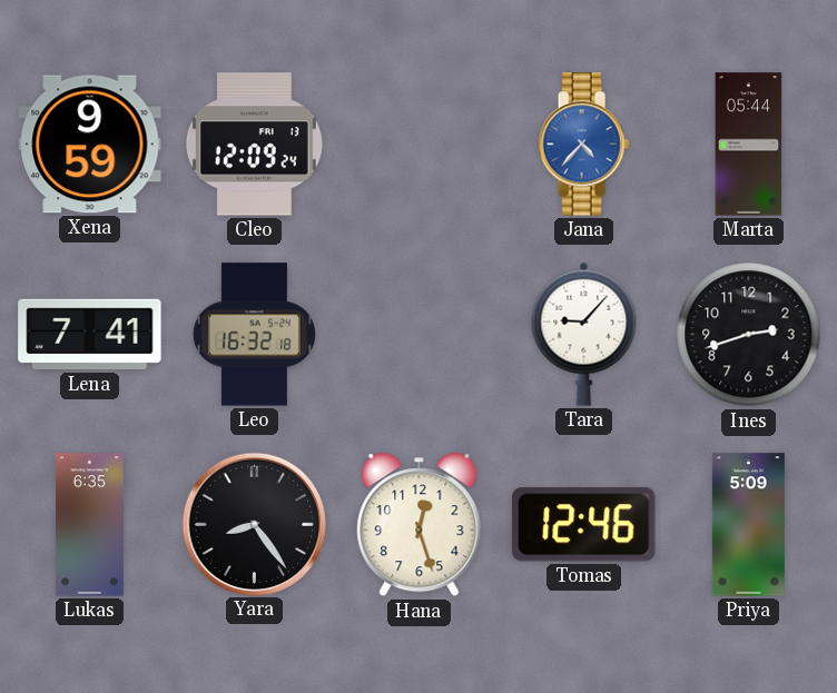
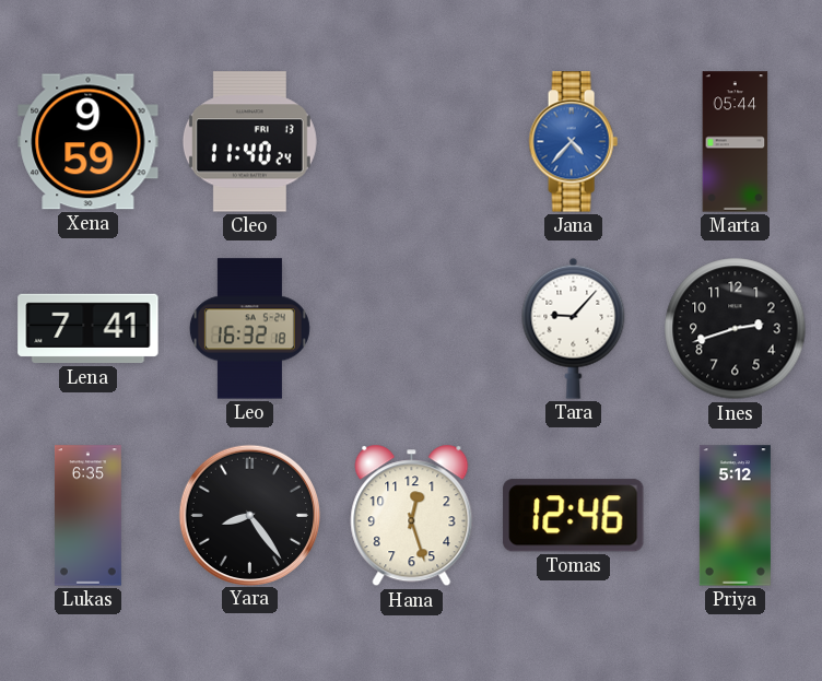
Cleo: 12:09 -> 11:40
Priya: 5:09 -> 5:12
